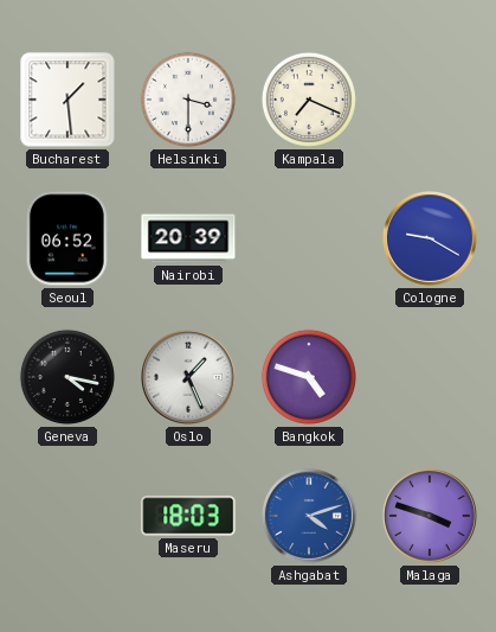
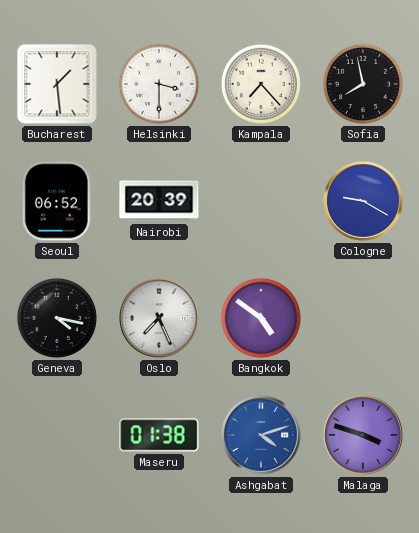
Kampala: 7:19 -> 7:23
Sofia: none -> 7:58
Oslo: 1:26 -> 7:26
Bangkok: 4:48 -> 4:51
Maseru: 18:03 -> 01:38
